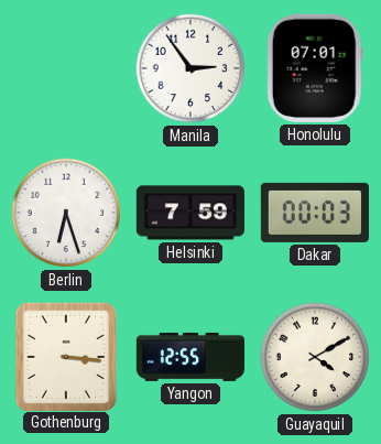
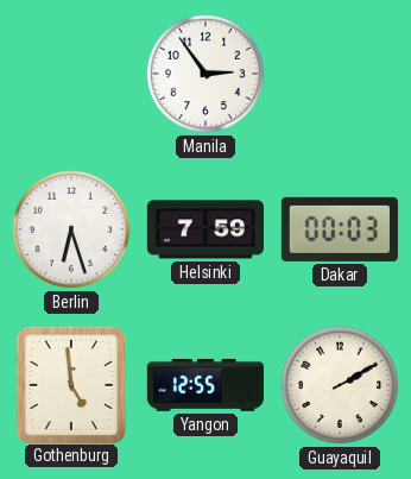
Honolulu: 07:01 -> none
Gothenburg: 3:16 -> 4:59
Guayaquil: 4:10 -> 2:10
